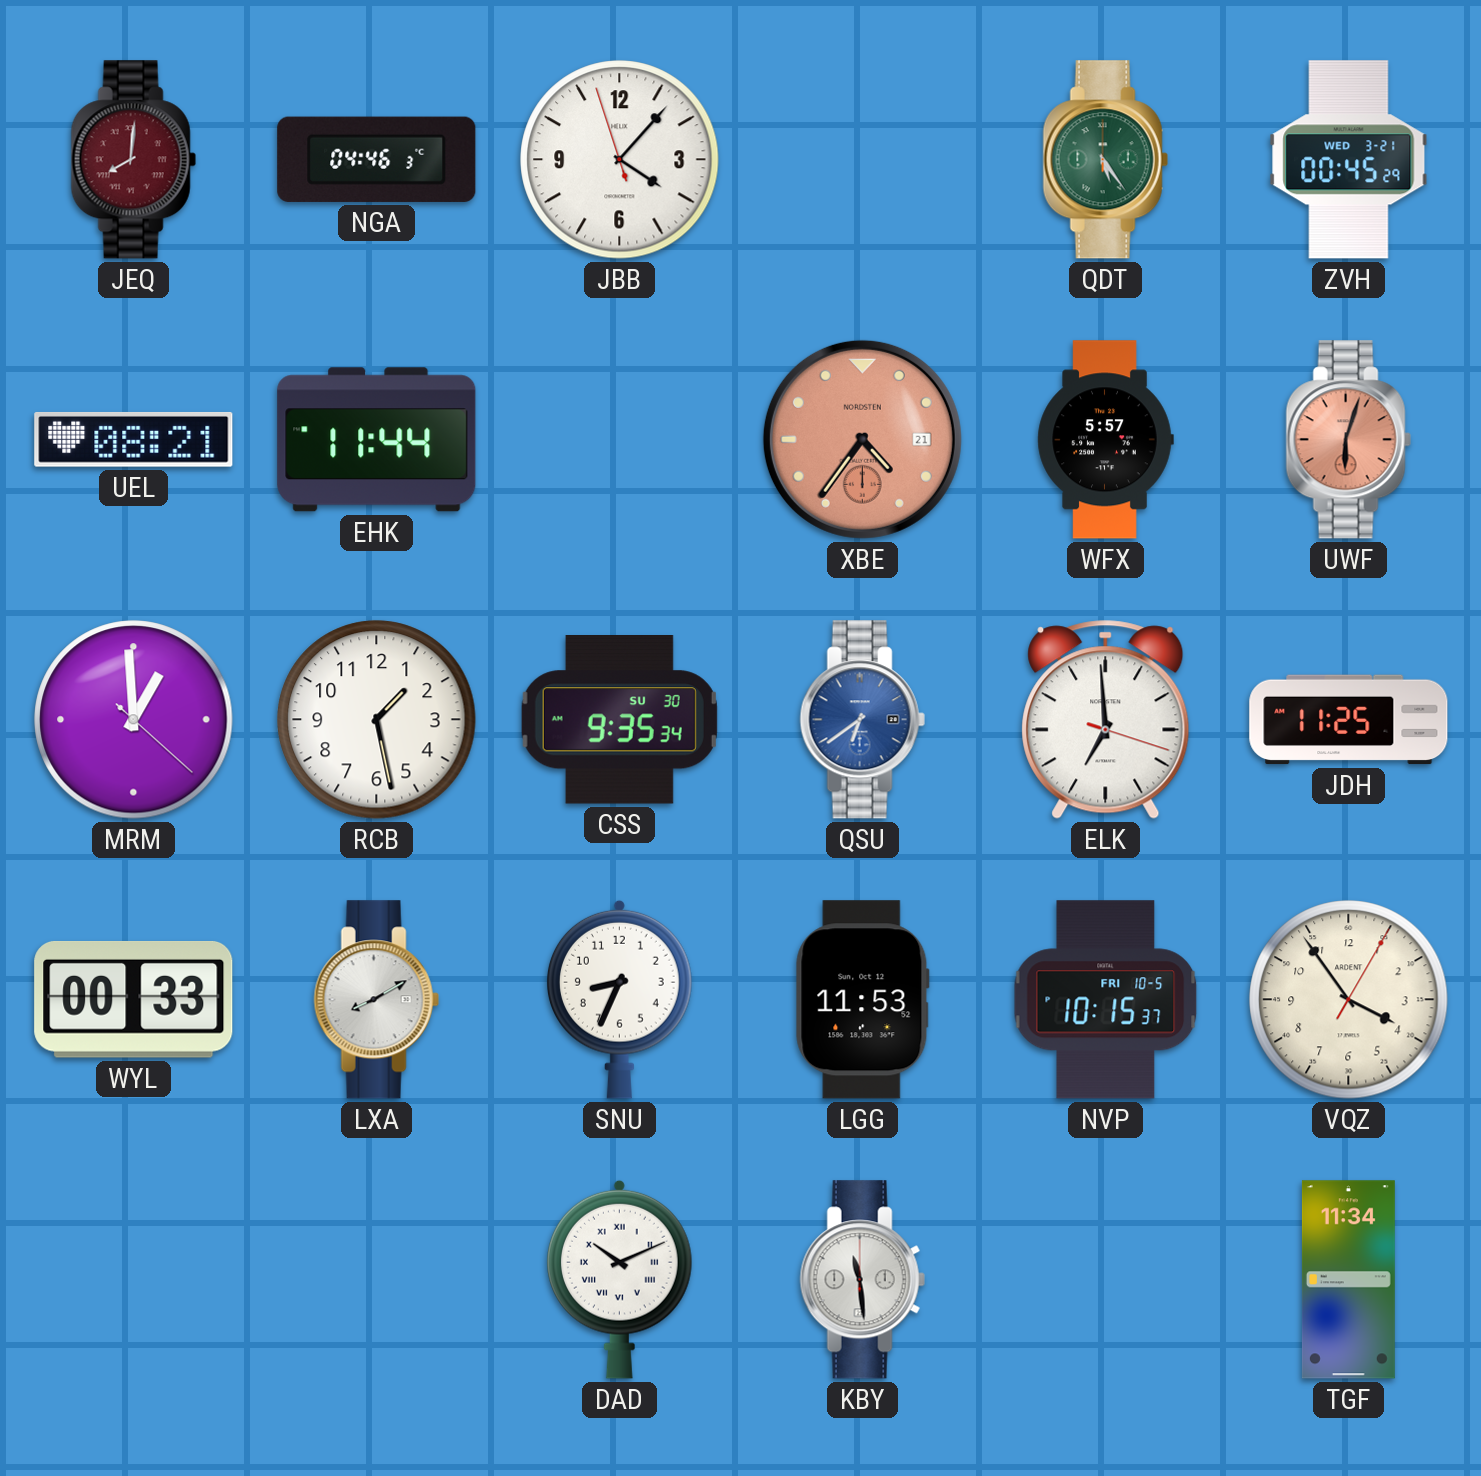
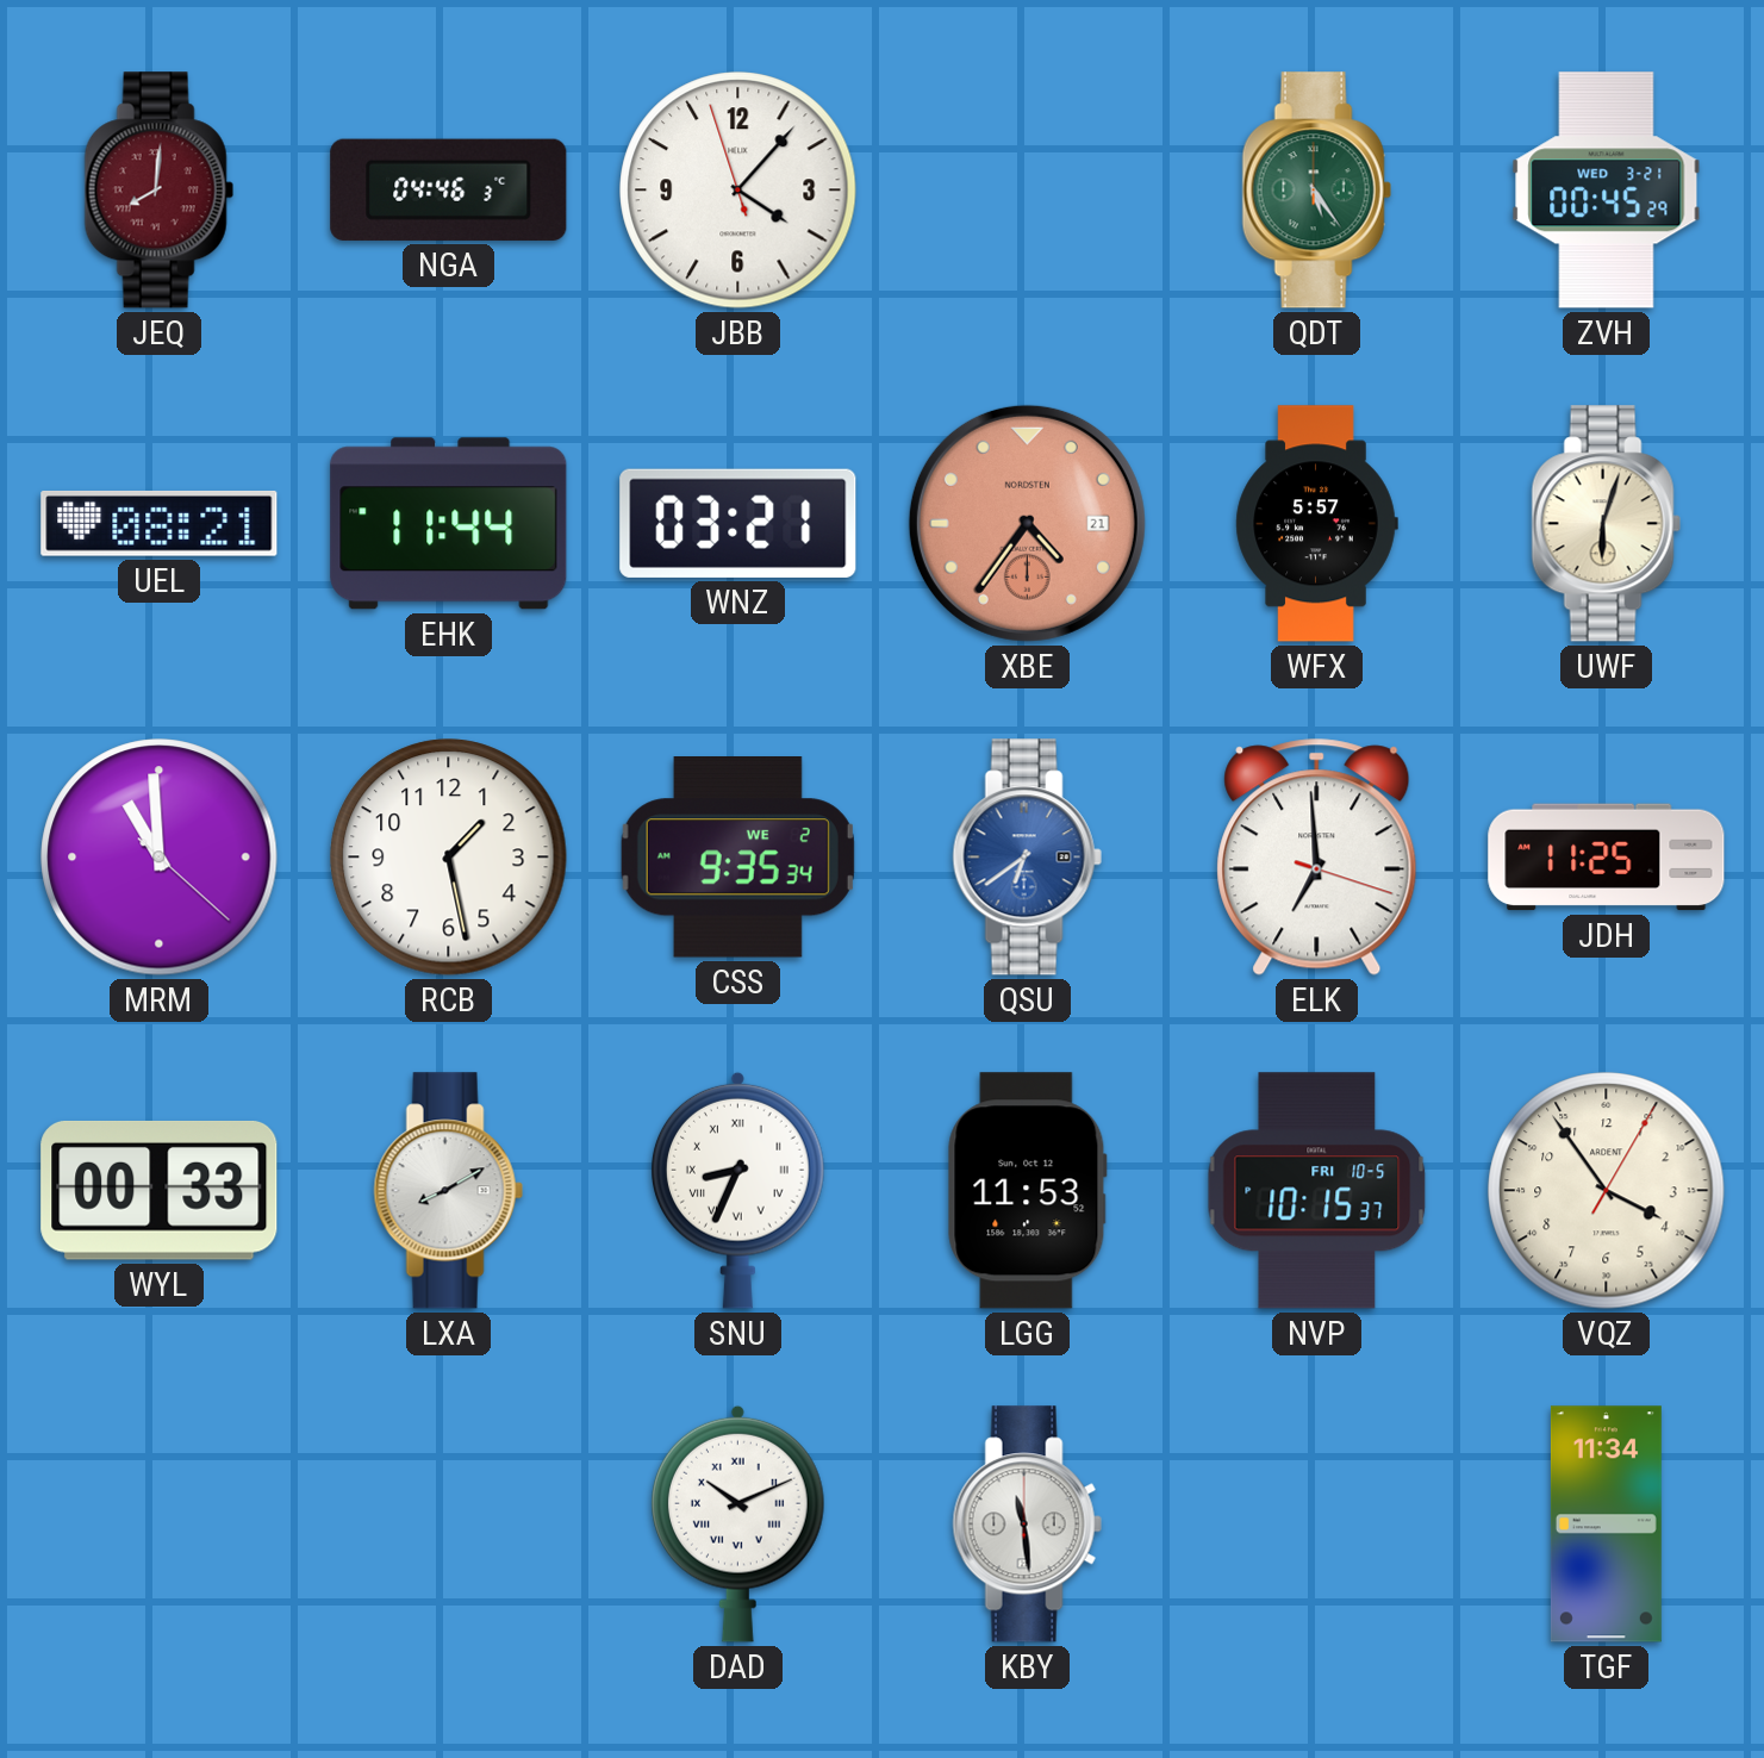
WNZ: none -> 03:21
UWF dial: salmon -> cream
MRM: 12:59 -> 10:59
CSS date: SU 30 -> WE 2
SNU numerals: Arabic -> Roman
